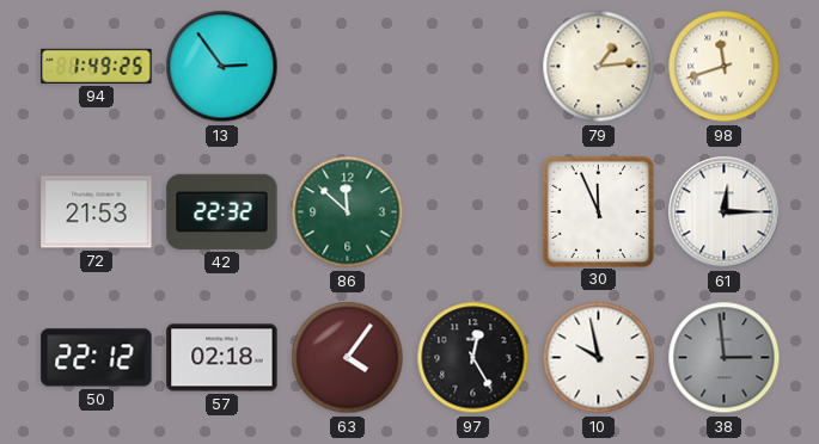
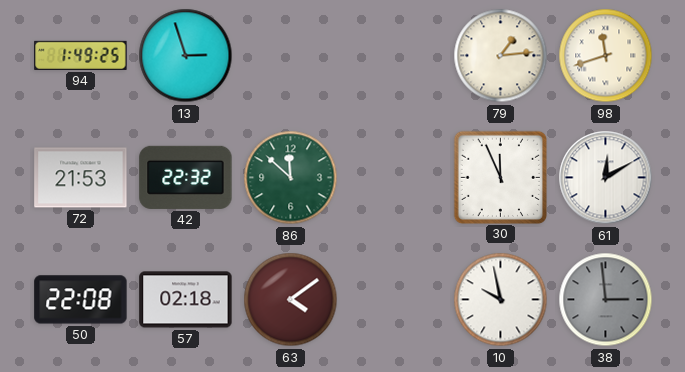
13: 2:54 -> 2:57
61: 12:15 -> 12:10
50: 22:12 -> 22:08
63: 4:06 -> 4:09
97: 12:25 -> none
